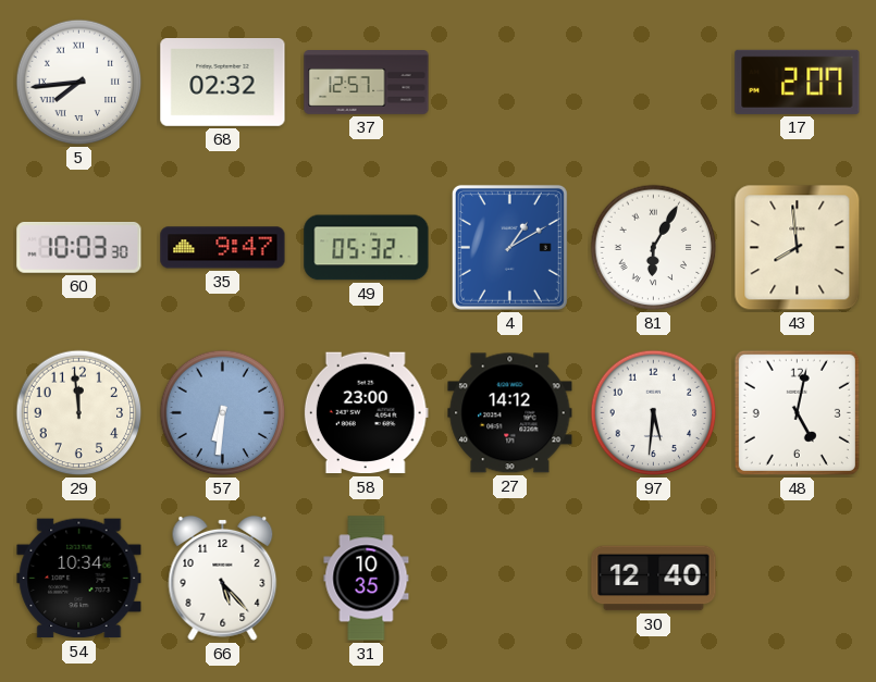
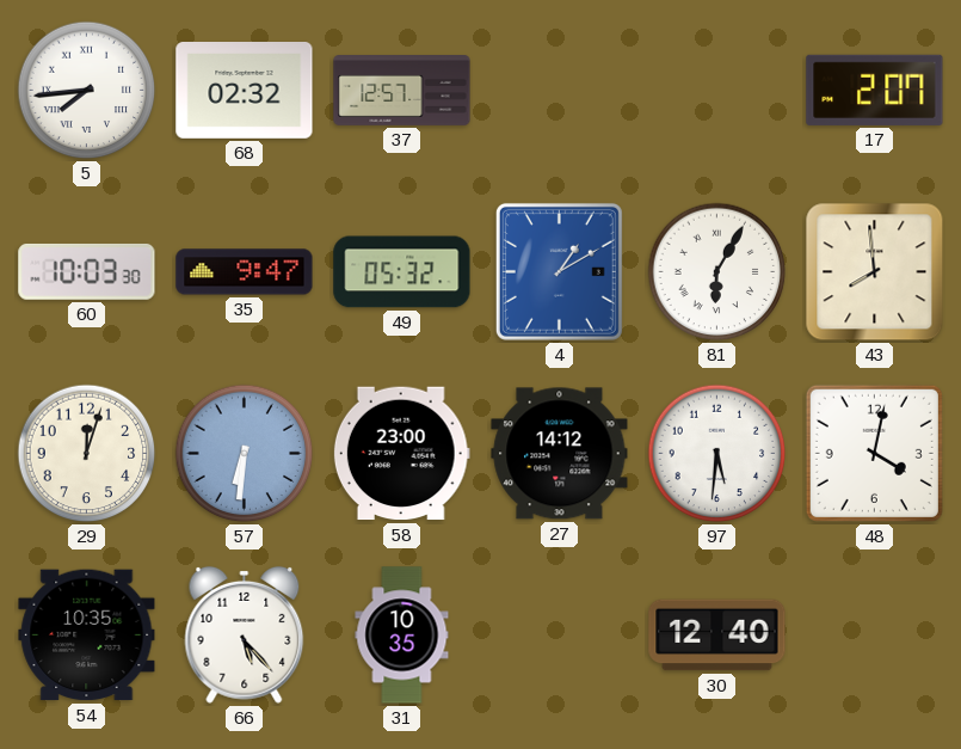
29: 11:59 -> 12:03
48: 5:02 -> 4:02
54: 10:34 -> 10:35
